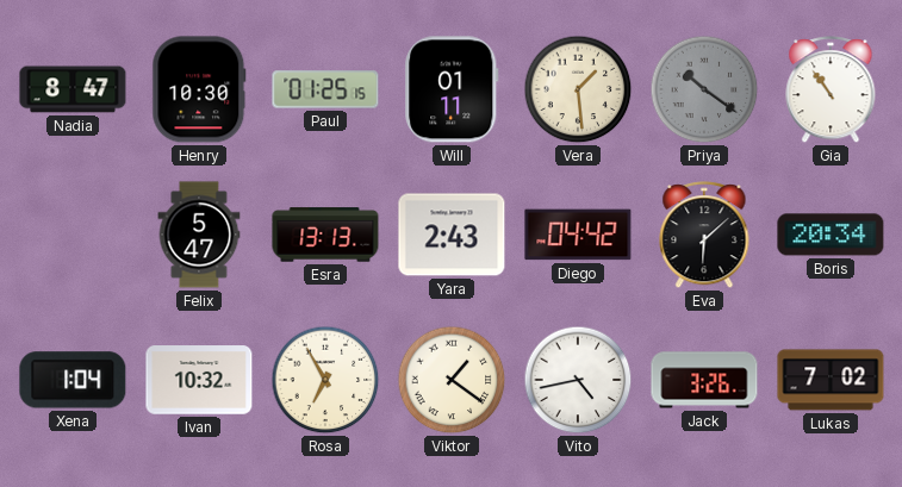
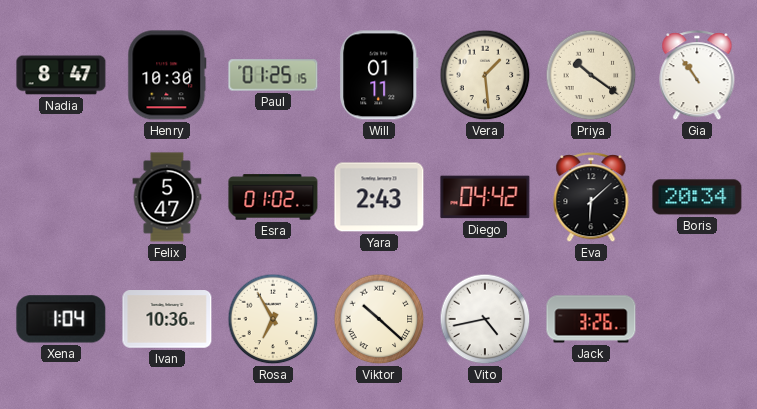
Priya dial: grey -> cream
Esra: 13:13 -> 01:02
Ivan: 10:32 -> 10:36
Viktor: 1:21 -> 10:22
Lukas: 7:02 -> none
